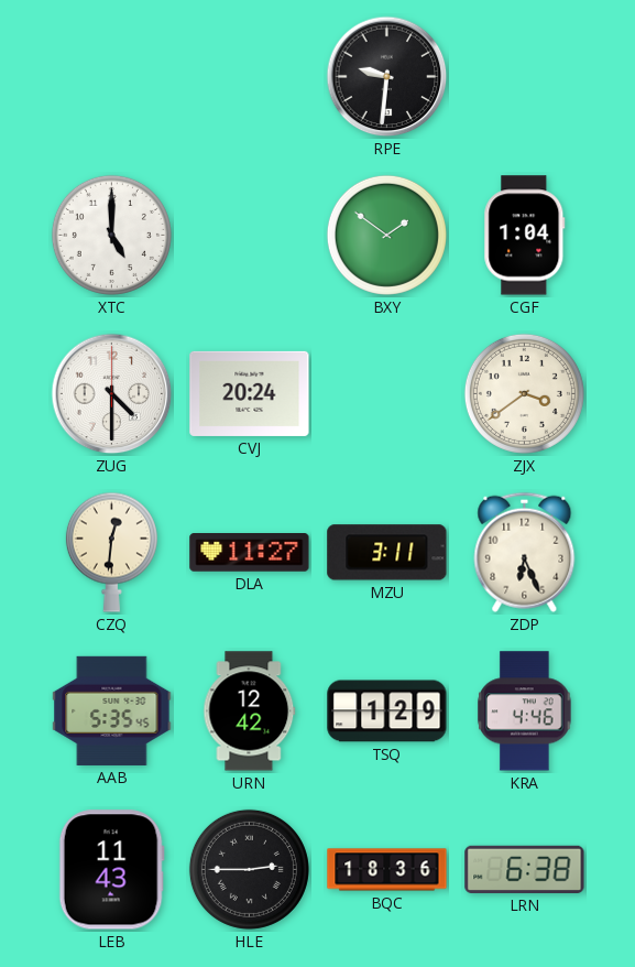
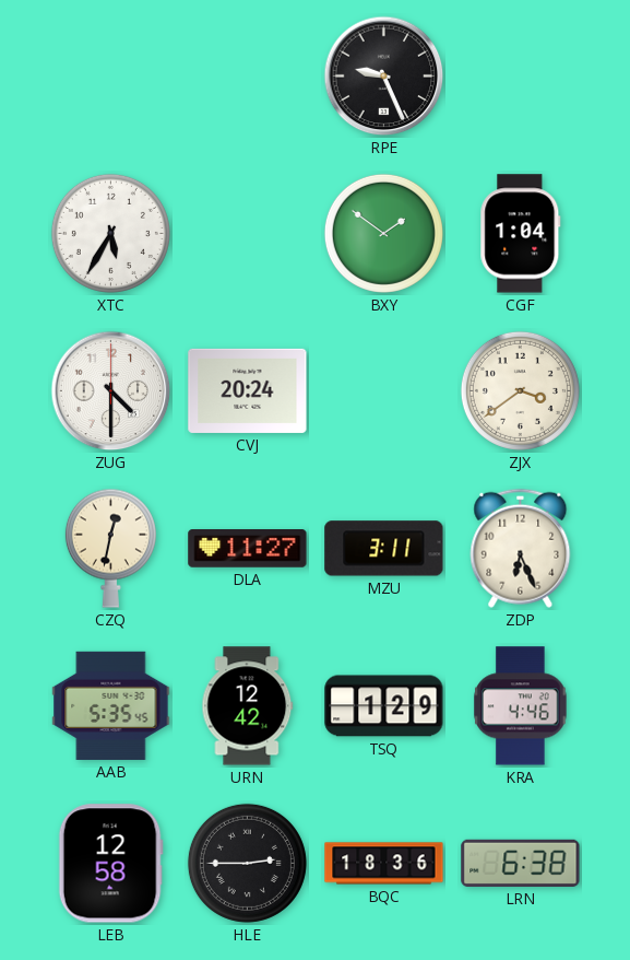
RPE: 9:31 -> 9:26
XTC: 5:00 -> 5:35
CZQ: 12:31 -> 12:32
LEB: 11:43 -> 12:58
